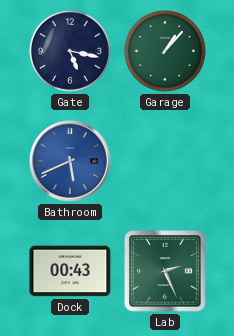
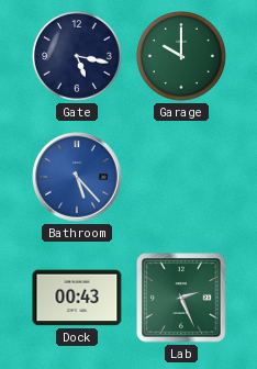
Garage: 1:07 -> 10:00
Bathroom: 5:41 -> 5:23
